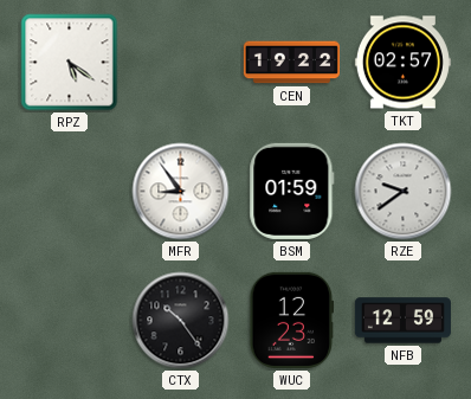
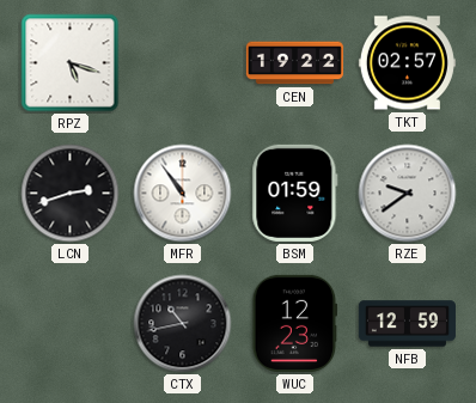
RPZ: 5:21 -> 5:18
LCN: none -> 2:42
MFR: 8:54 -> 10:54
CTX: 10:24 -> 10:43
